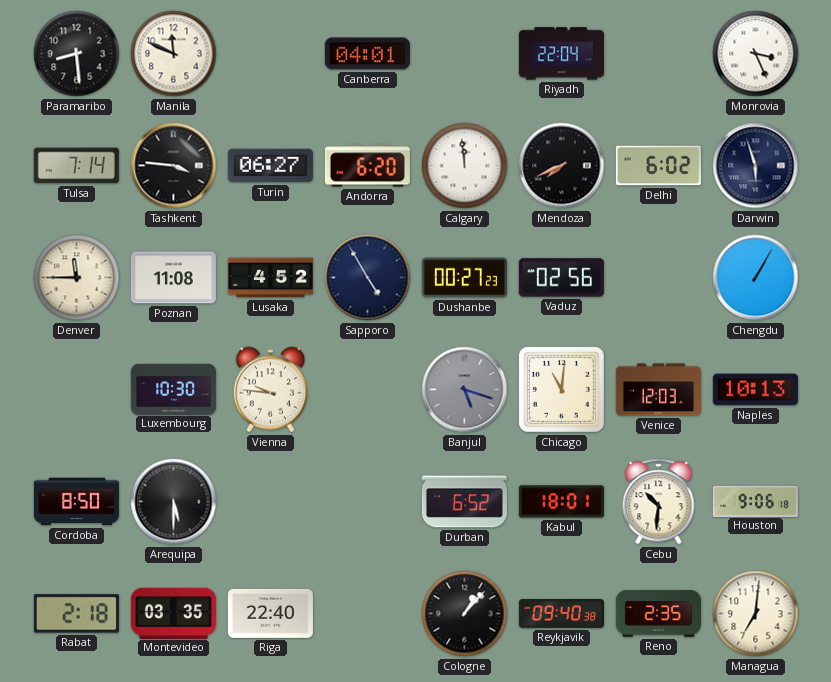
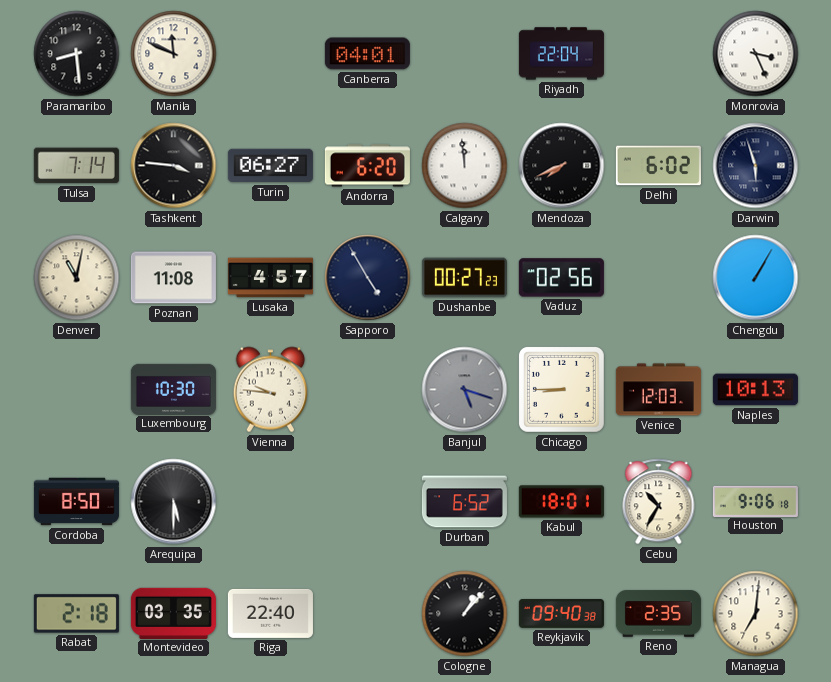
Denver: 11:45 -> 11:02
Lusaka: 4:52 -> 4:57
Chicago: 11:01 -> 8:45
Cebu: 10:31 -> 10:35
